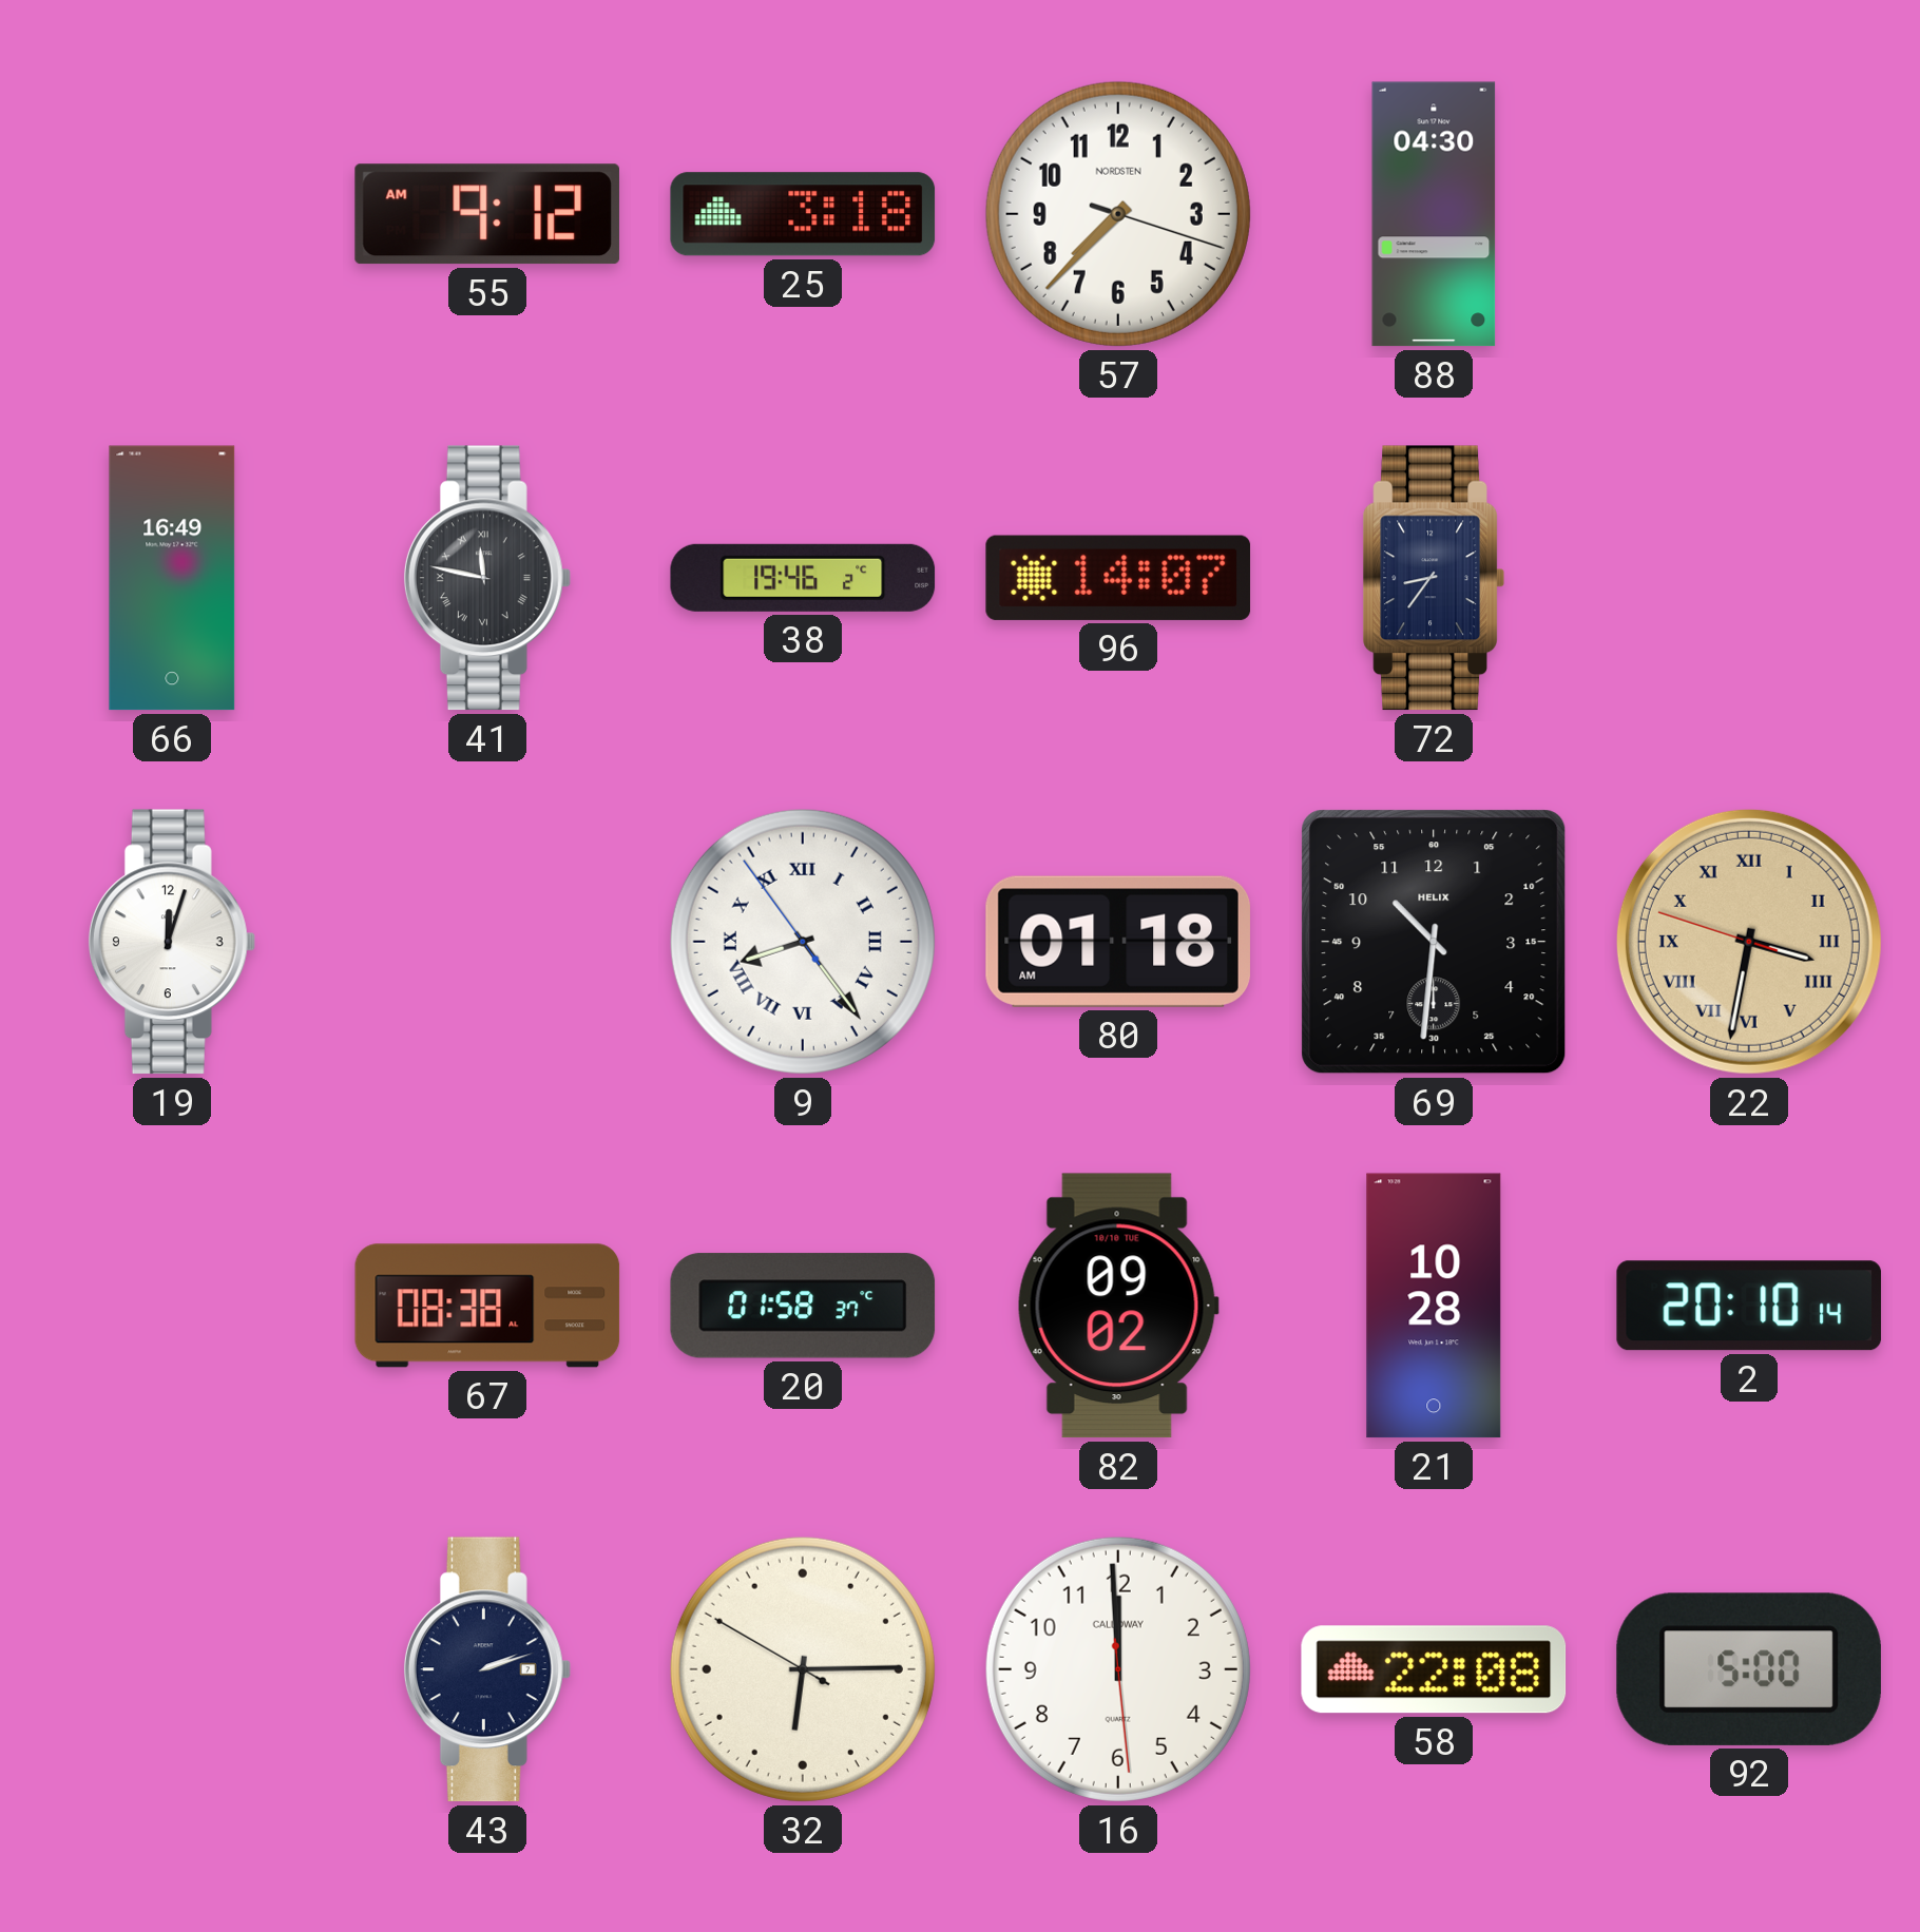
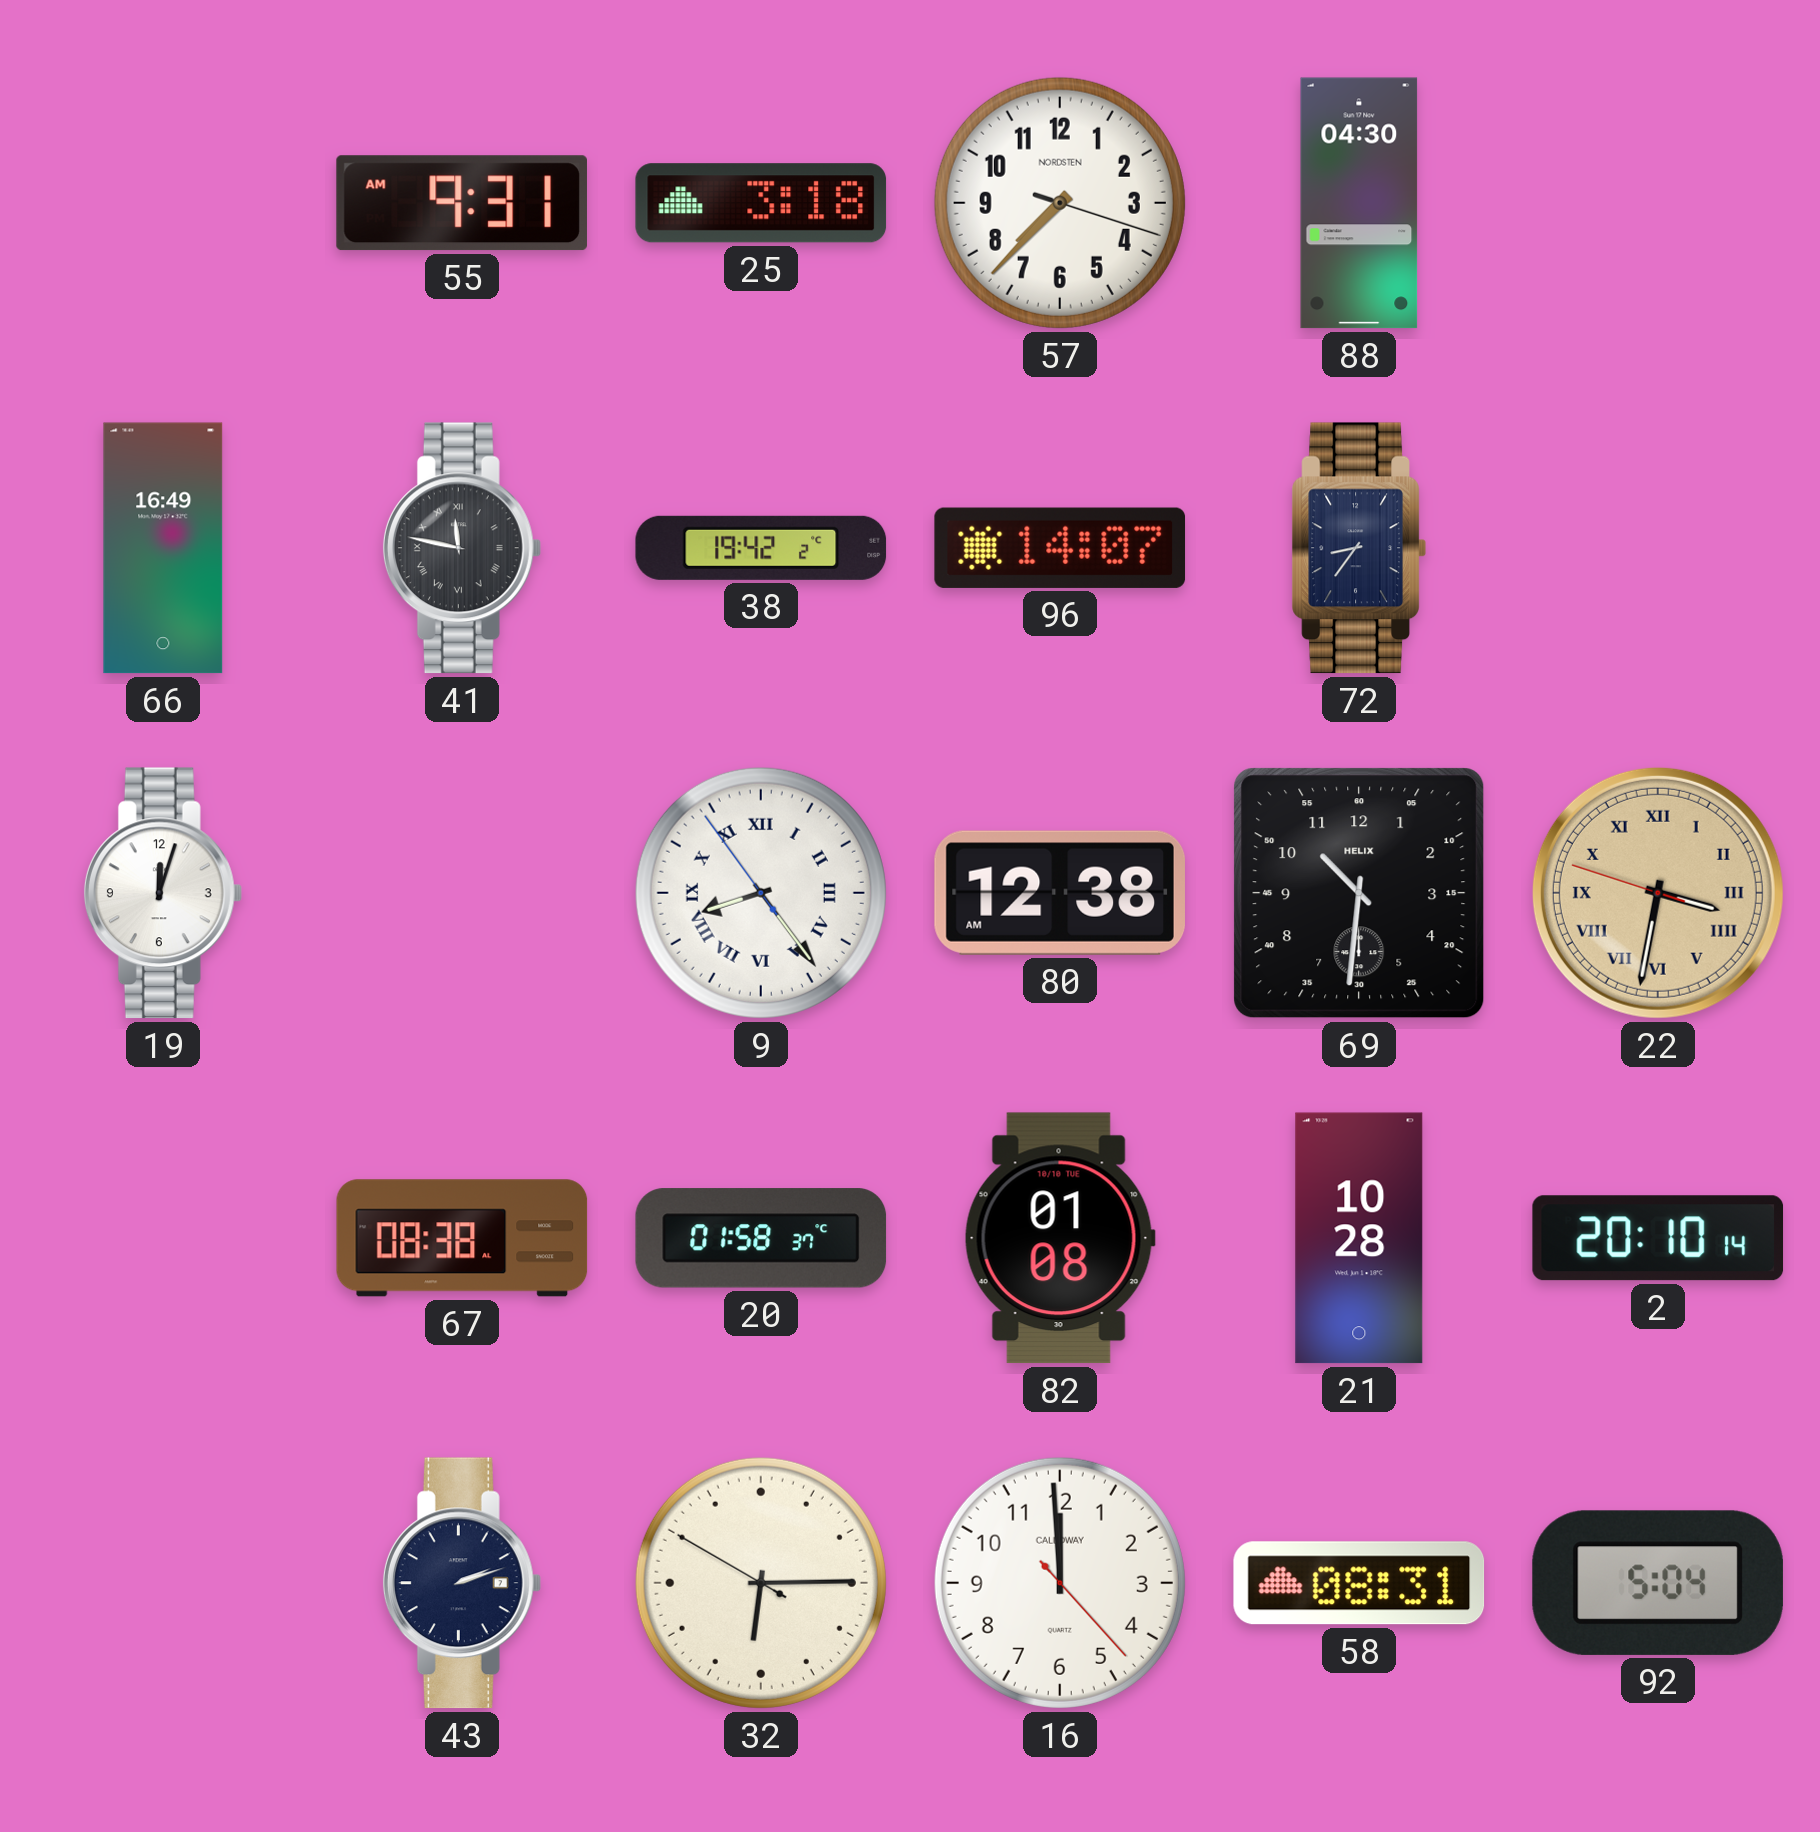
55: 9:12 -> 9:31
38: 19:46 -> 19:42
80: 01:18 -> 12:38
82: 09:02 -> 01:08
16: 11:59:29 -> 11:59:23
58: 22:08 -> 08:31
92: 5:00 -> 5:04
